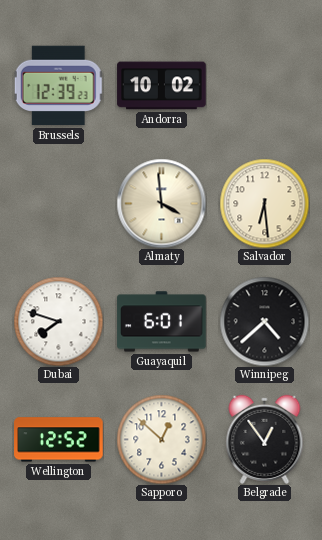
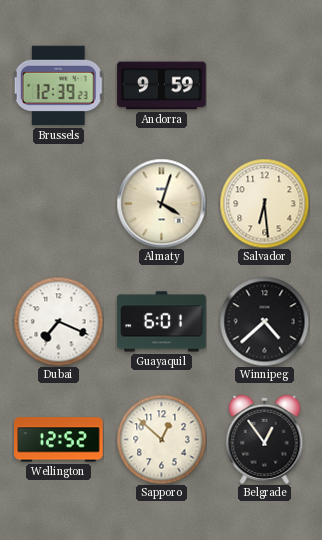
Andorra: 10:02 -> 9:59
Almaty: 3:59 -> 4:03
Dubai: 7:48 -> 7:19
